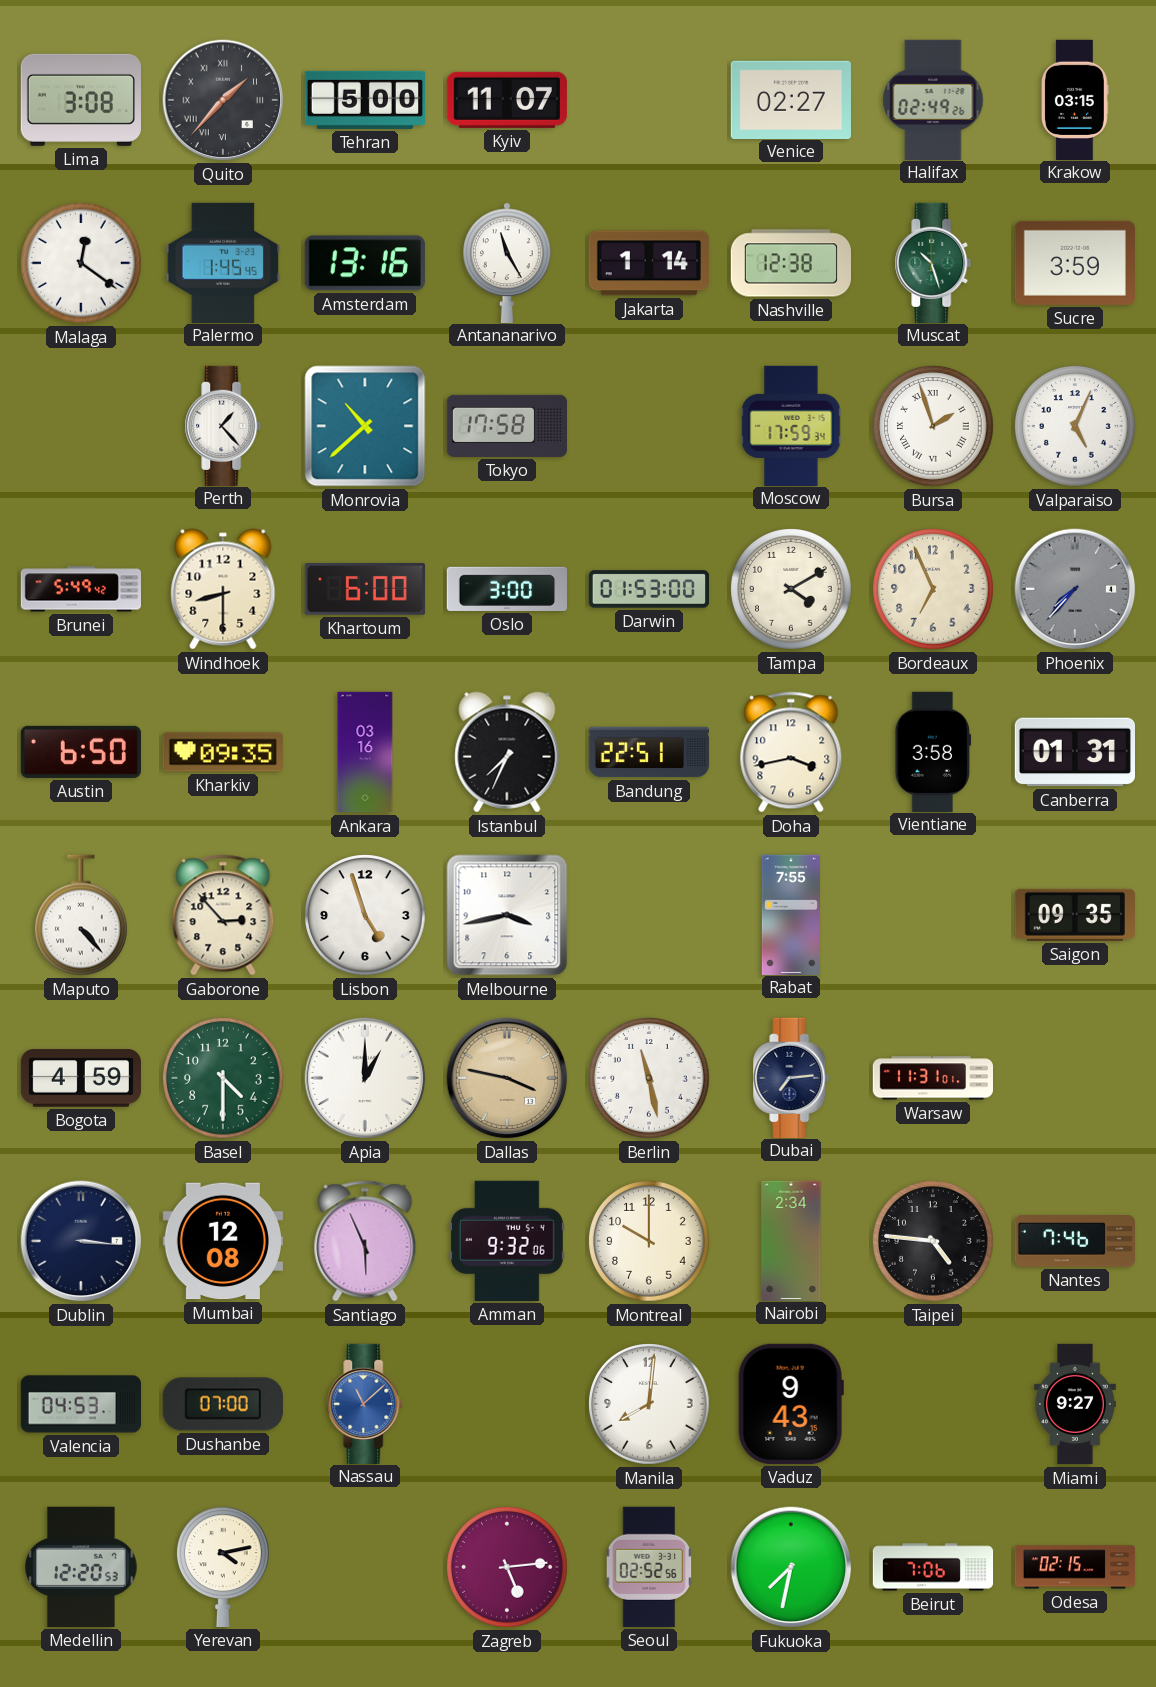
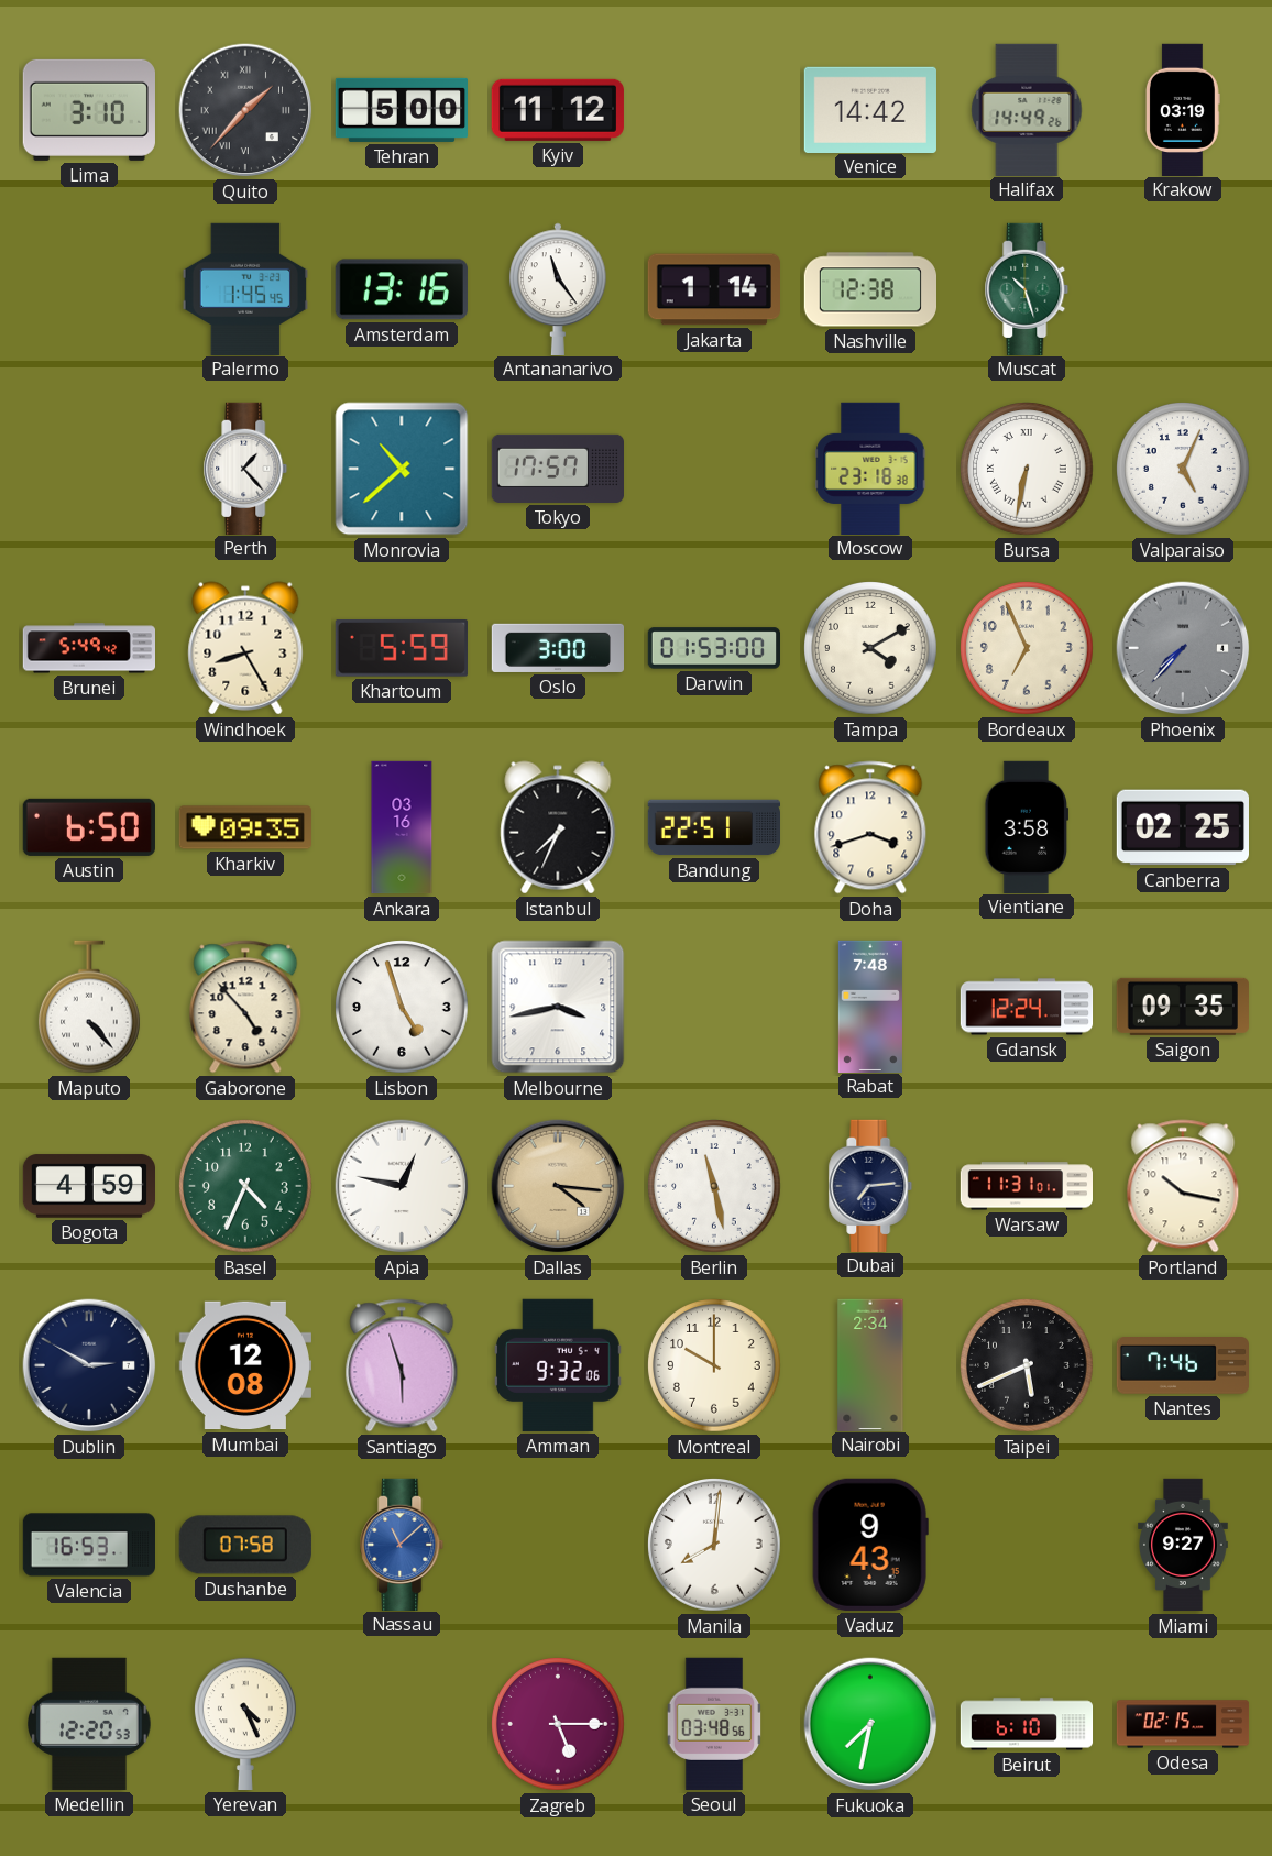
Lima: 3:08 -> 3:10
Kyiv: 11:07 -> 11:12
Venice: 02:27 -> 14:42
Halifax: 02:49 -> 14:49
Krakow: 03:15 -> 03:19
Malaga: 12:21 -> none
Antananarivo: 11:25 -> 11:24
Sucre: 3:59 -> none
Tokyo: 17:58 -> 17:57
Moscow: 17:59 -> 23:18
Bursa: 1:57 -> 6:32
Windhoek: 8:30 -> 8:25
Khartoum: 6:00 -> 5:59
Doha: 3:43 -> 3:42
Canberra: 01:31 -> 02:25
Gaborone: 2:53 -> 4:53
Rabat: 7:55 -> 7:48
Gdansk: none -> 12:24
Basel: 4:30 -> 4:34
Apia: 1:00 -> 12:47
Dallas: 3:47 -> 4:16
Portland: none -> 10:17
Dublin: 3:16 -> 2:50
Santiago: 5:56 -> 5:57
Taipei: 4:46 -> 5:41
Valencia: 04:53 -> 16:53
Dushanbe: 07:00 -> 07:58
Yerevan: 4:13 -> 4:26
Zagreb: 5:14 -> 5:15
Seoul: 02:52 -> 03:48
Beirut: 7:06 -> 6:10
